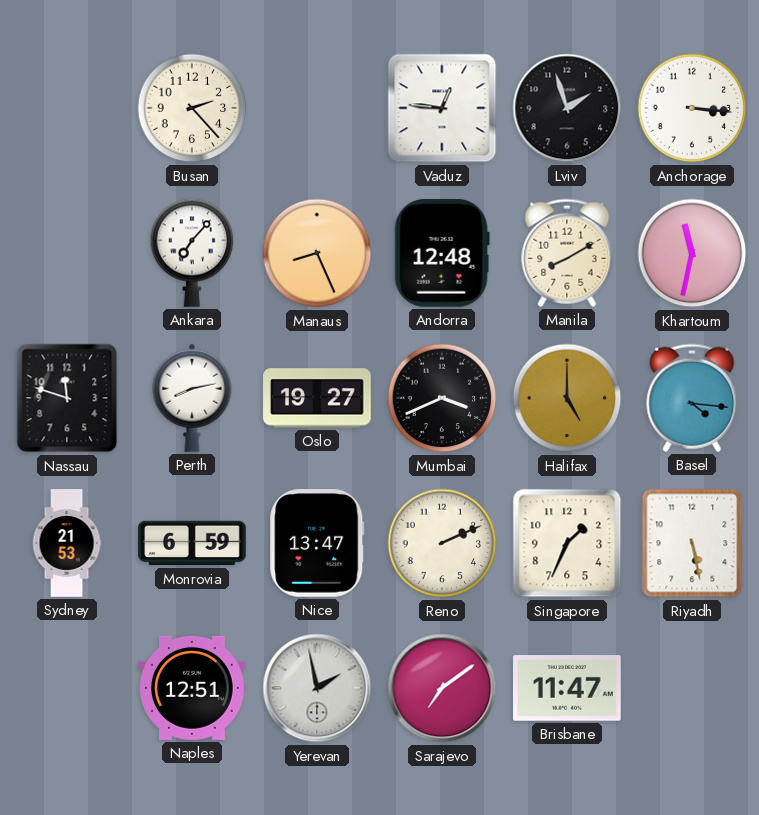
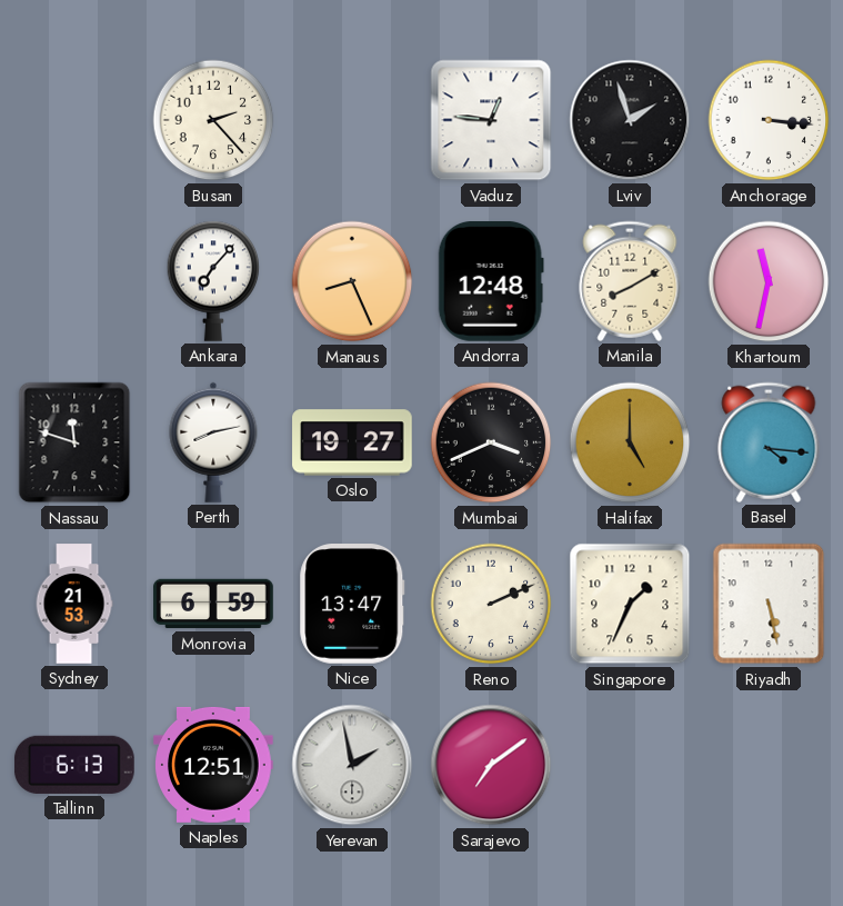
Tallinn: none -> 6:13
Brisbane: 11:47 -> none
